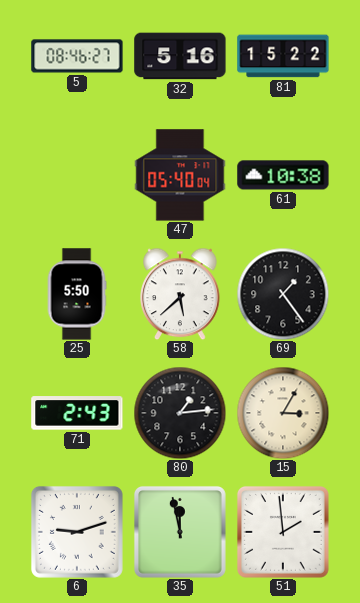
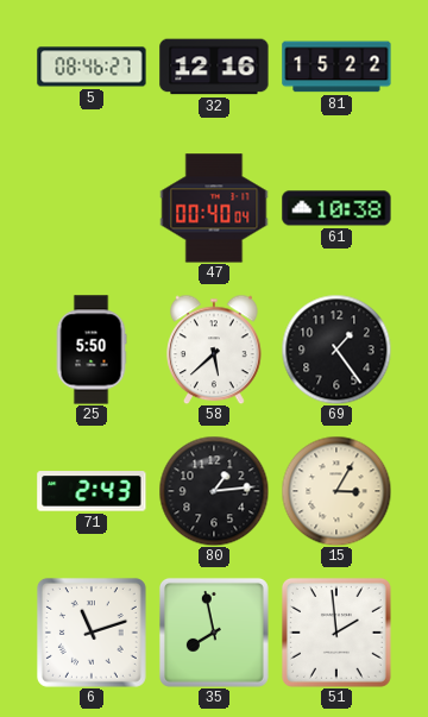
32: 5:16 -> 12:16
47: 05:40 -> 00:40
6: 9:12 -> 11:12
35: 11:58 -> 7:58
